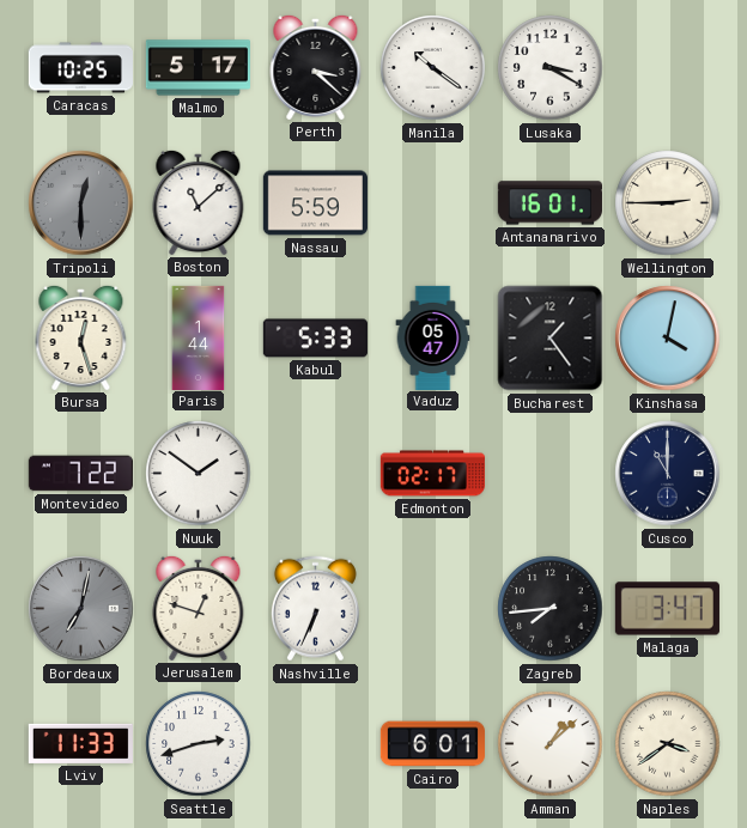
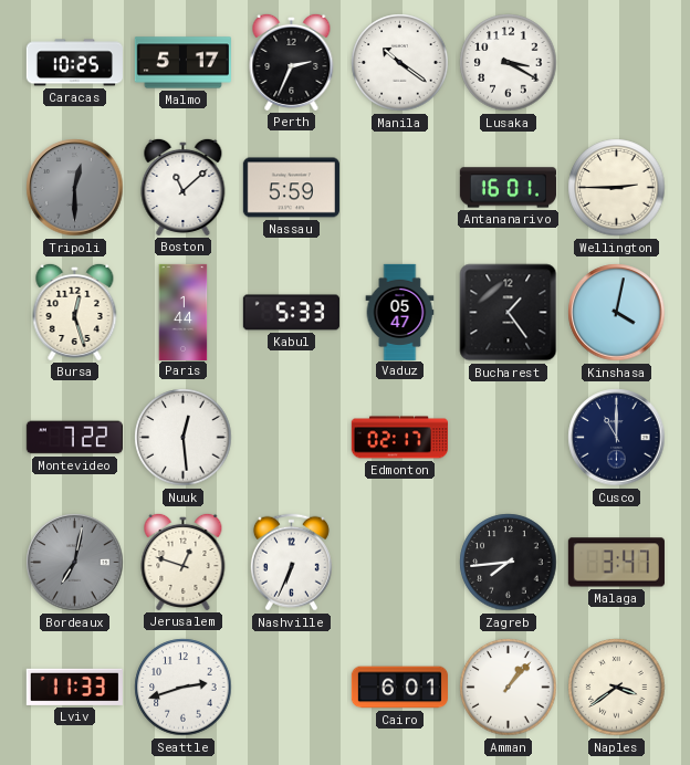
Perth: 3:22 -> 2:34
Nuuk: 1:51 -> 12:29
Amman: 1:08 -> 1:07
